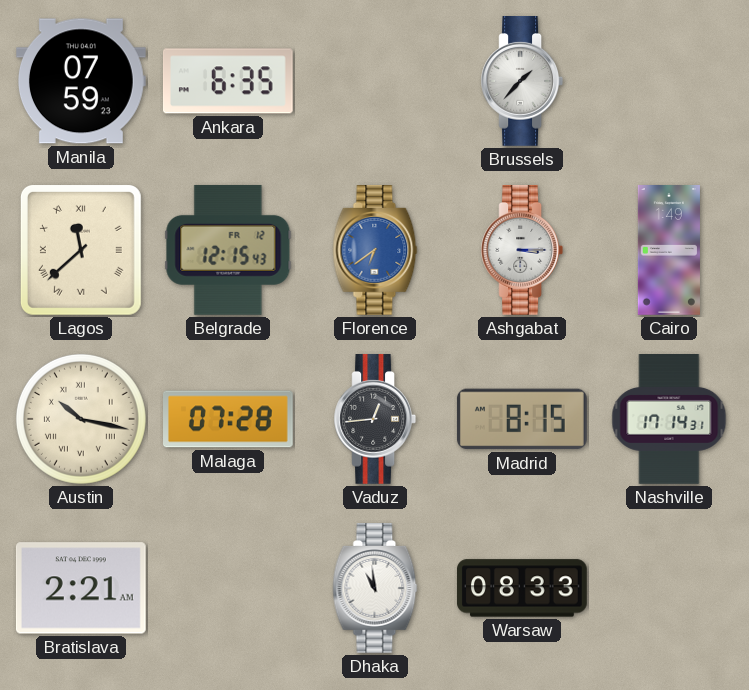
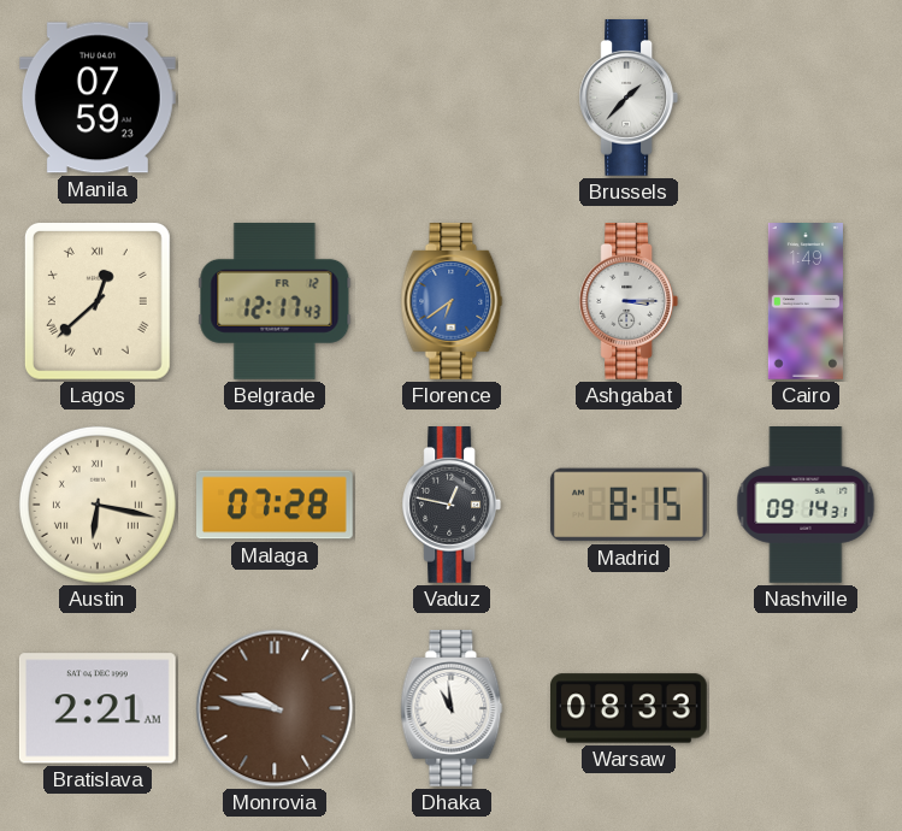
Ankara: 6:35 -> none
Lagos: 11:38 -> 12:38
Belgrade: 12:15 -> 12:17
Austin: 10:17 -> 6:17
Vaduz: 12:44 -> 12:47
Nashville: 17:14 -> 09:14
Monrovia: none -> 9:47
